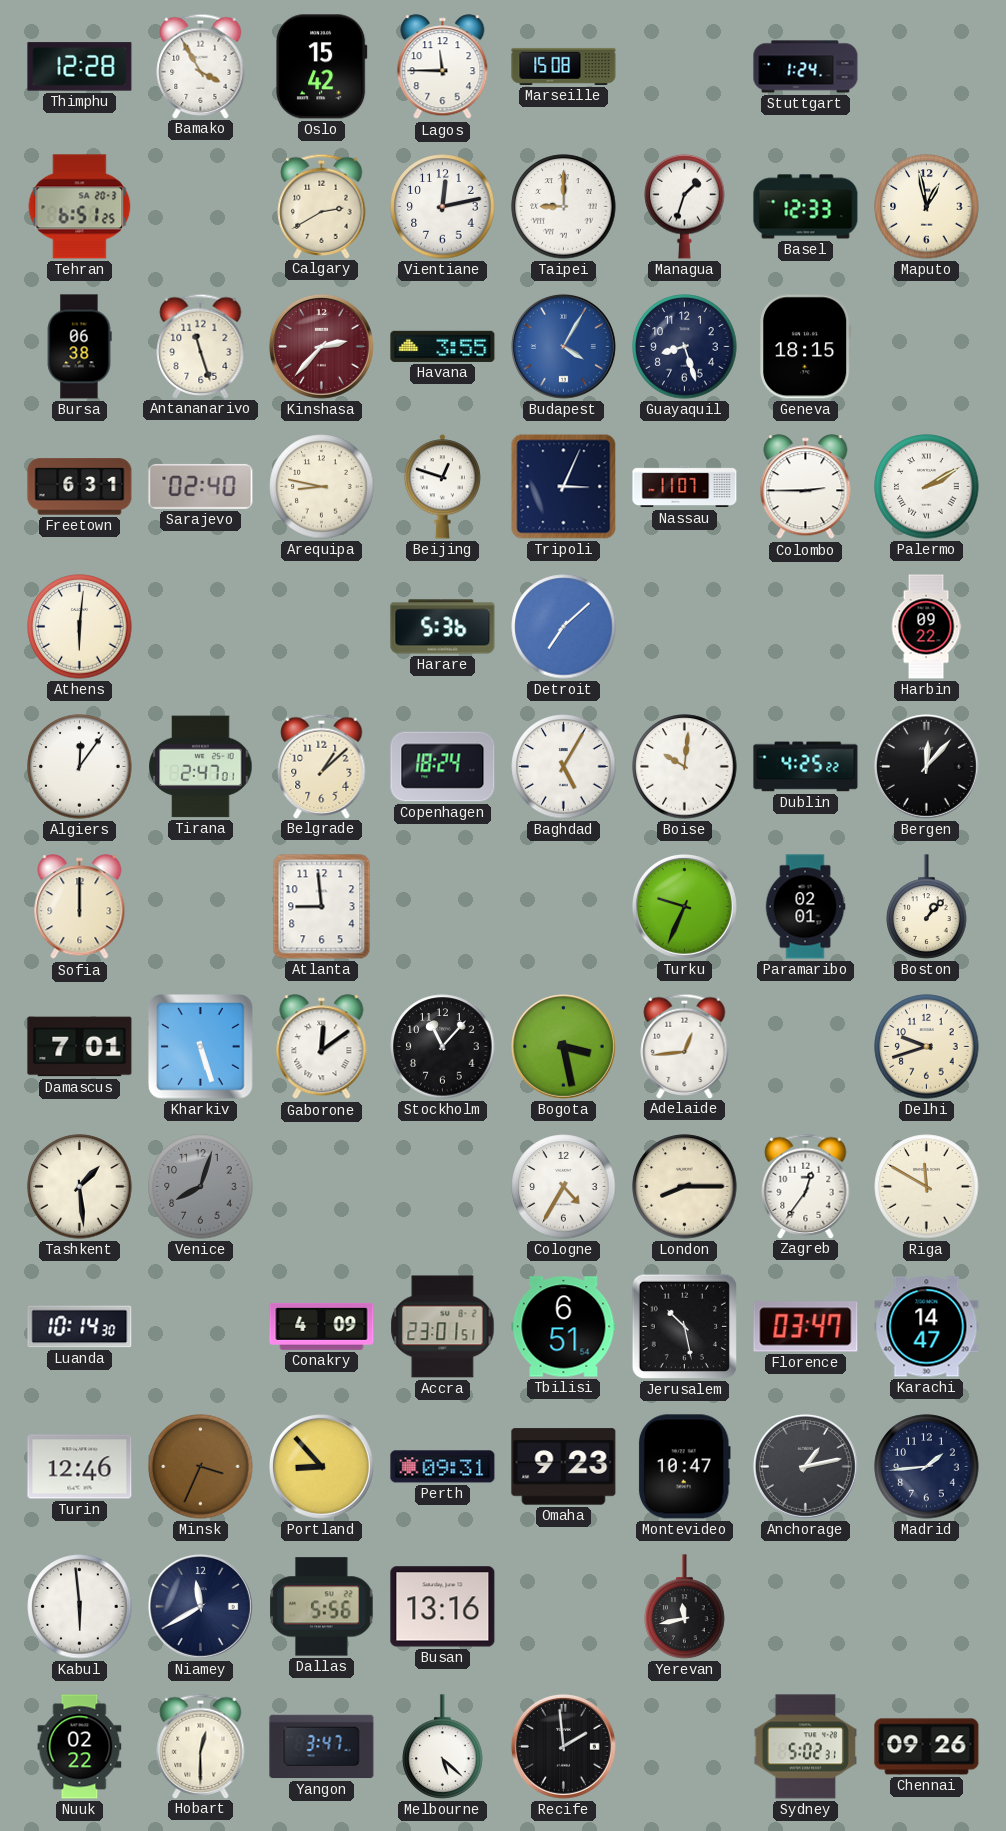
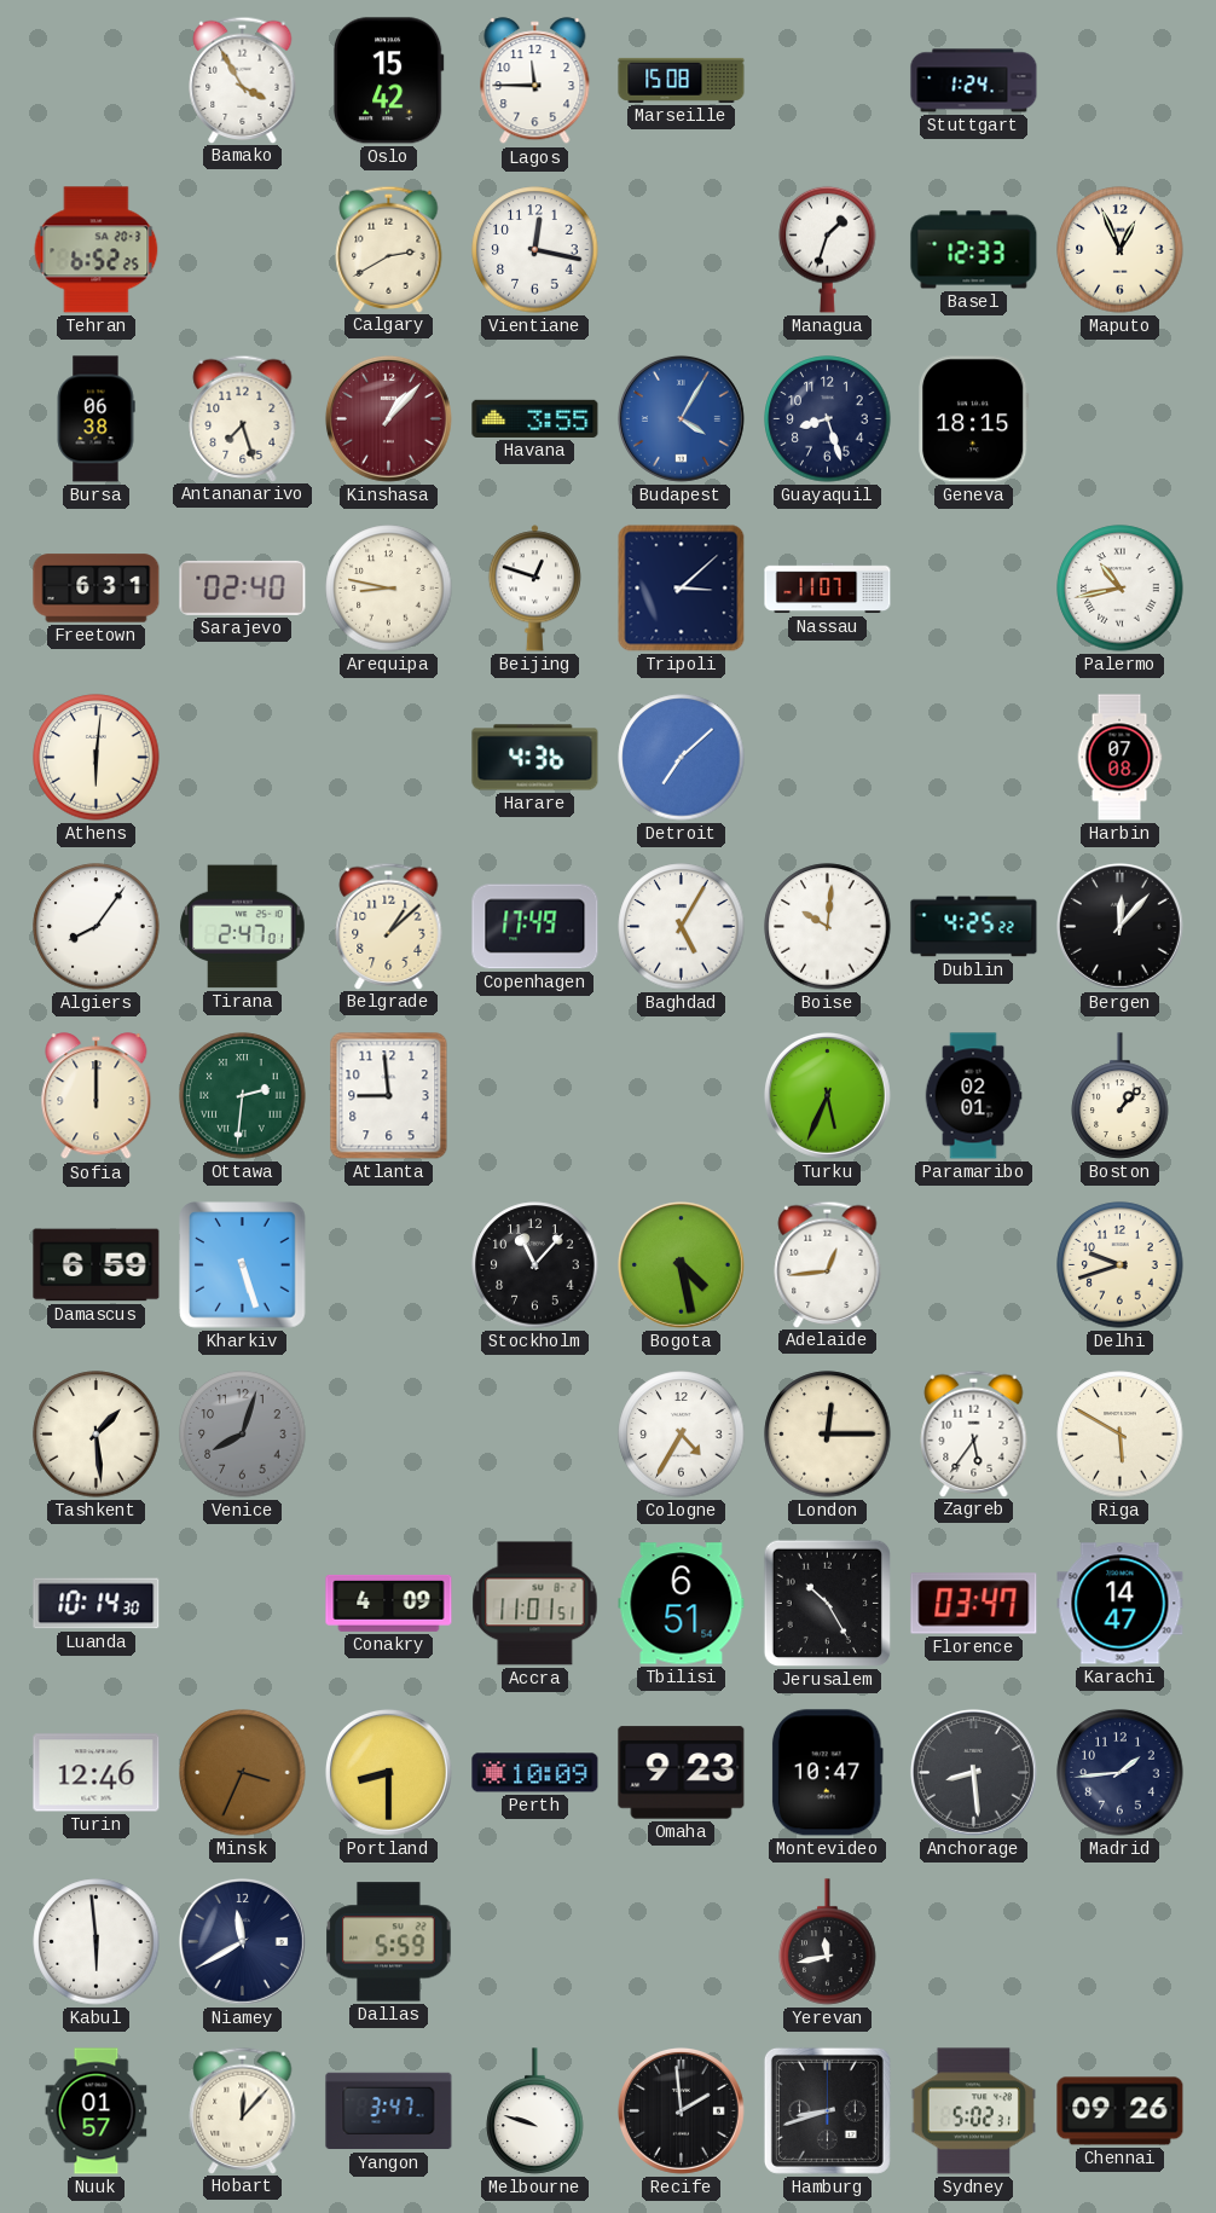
Thimphu: 12:28 -> none
Tehran: 6:51 -> 6:52
Vientiane: 12:13 -> 12:17
Taipei: 9:00 -> none
Maputo: 12:58 -> 12:56
Antananarivo: 11:27 -> 7:27
Kinshasa: 2:37 -> 1:07
Tripoli: 3:04 -> 3:08
Colombo: 2:45 -> none
Palermo: 2:10 -> 10:43
Harare: 5:36 -> 4:36
Harbin: 09:22 -> 07:08
Algiers: 12:06 -> 8:06
Copenhagen: 18:24 -> 17:49
Ottawa: none -> 2:31
Turku: 9:34 -> 5:34
Damascus: 7:01 -> 6:59
Gaborone: 12:09 -> none
Bogota: 3:28 -> 4:28
London: 8:15 -> 12:15
Zagreb: 12:36 -> 5:36
Riga: 11:50 -> 5:50
Accra: 23:01 -> 11:01
Jerusalem: 10:28 -> 10:25
Portland: 8:53 -> 8:30
Perth: 09:31 -> 10:09
Anchorage: 1:13 -> 8:29
Dallas: 5:56 -> 5:59
Busan: 13:16 -> none
Nuuk: 02:22 -> 01:57
Hobart: 12:30 -> 12:07
Melbourne: 5:22 -> 9:48
Hamburg: none -> 8:42
